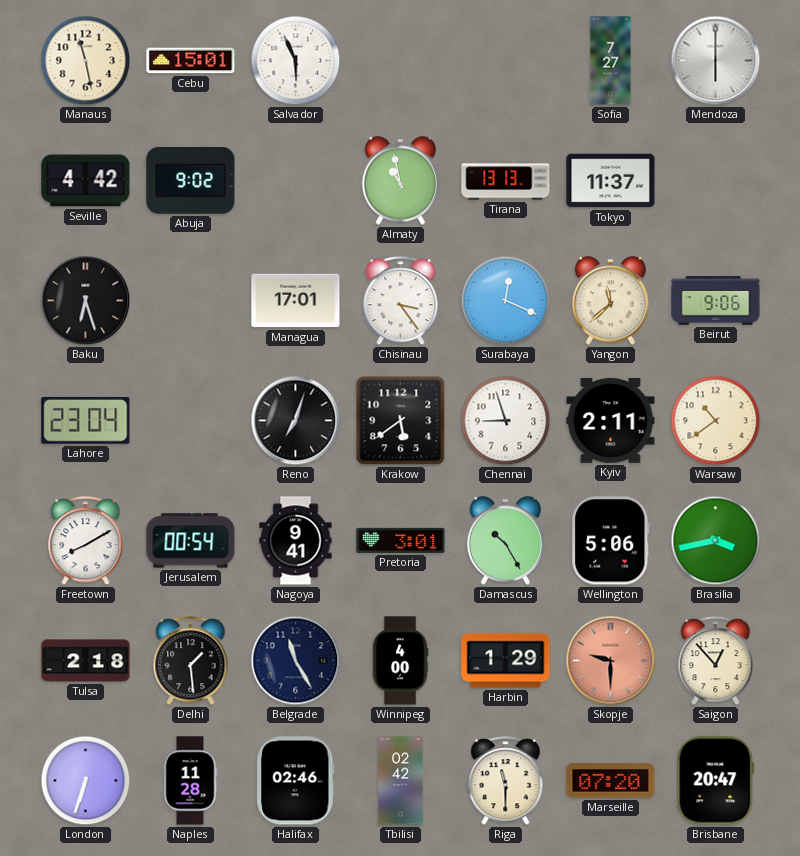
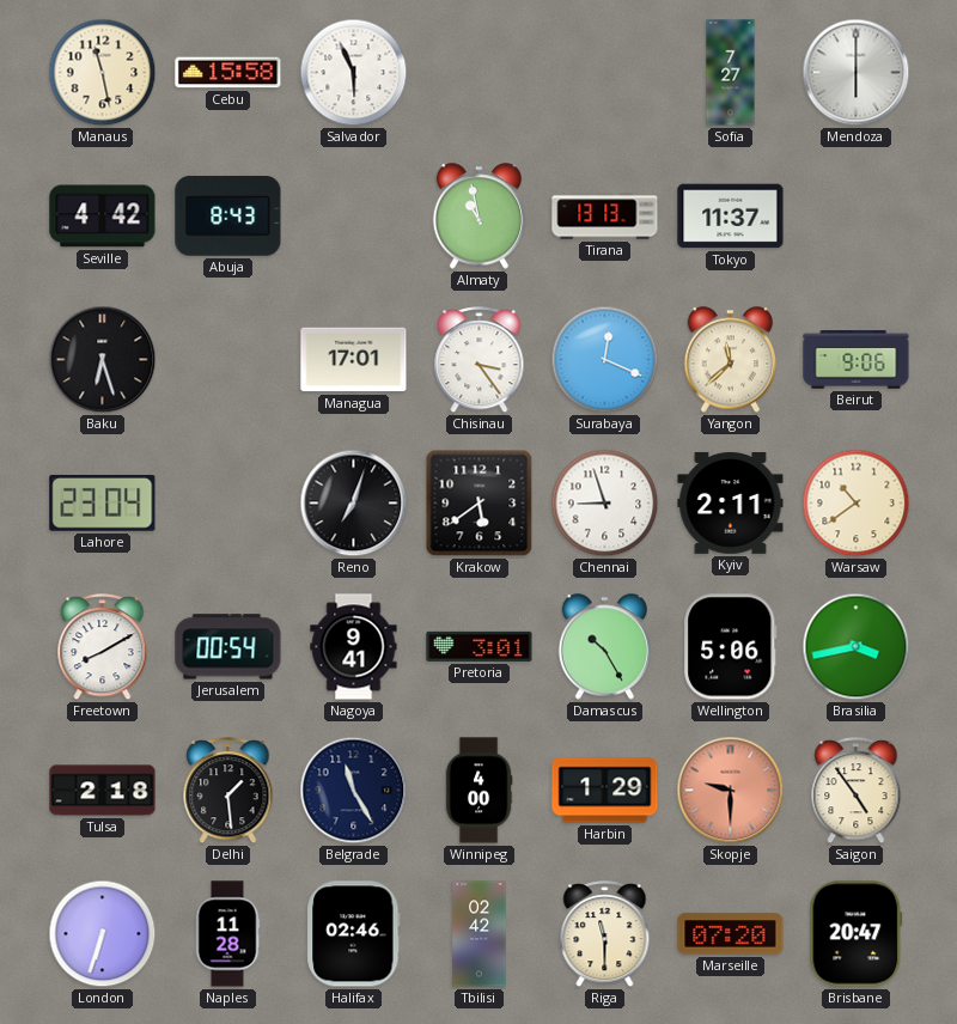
Cebu: 15:01 -> 15:58
Abuja: 9:02 -> 8:43
Saigon: 12:53 -> 4:54
